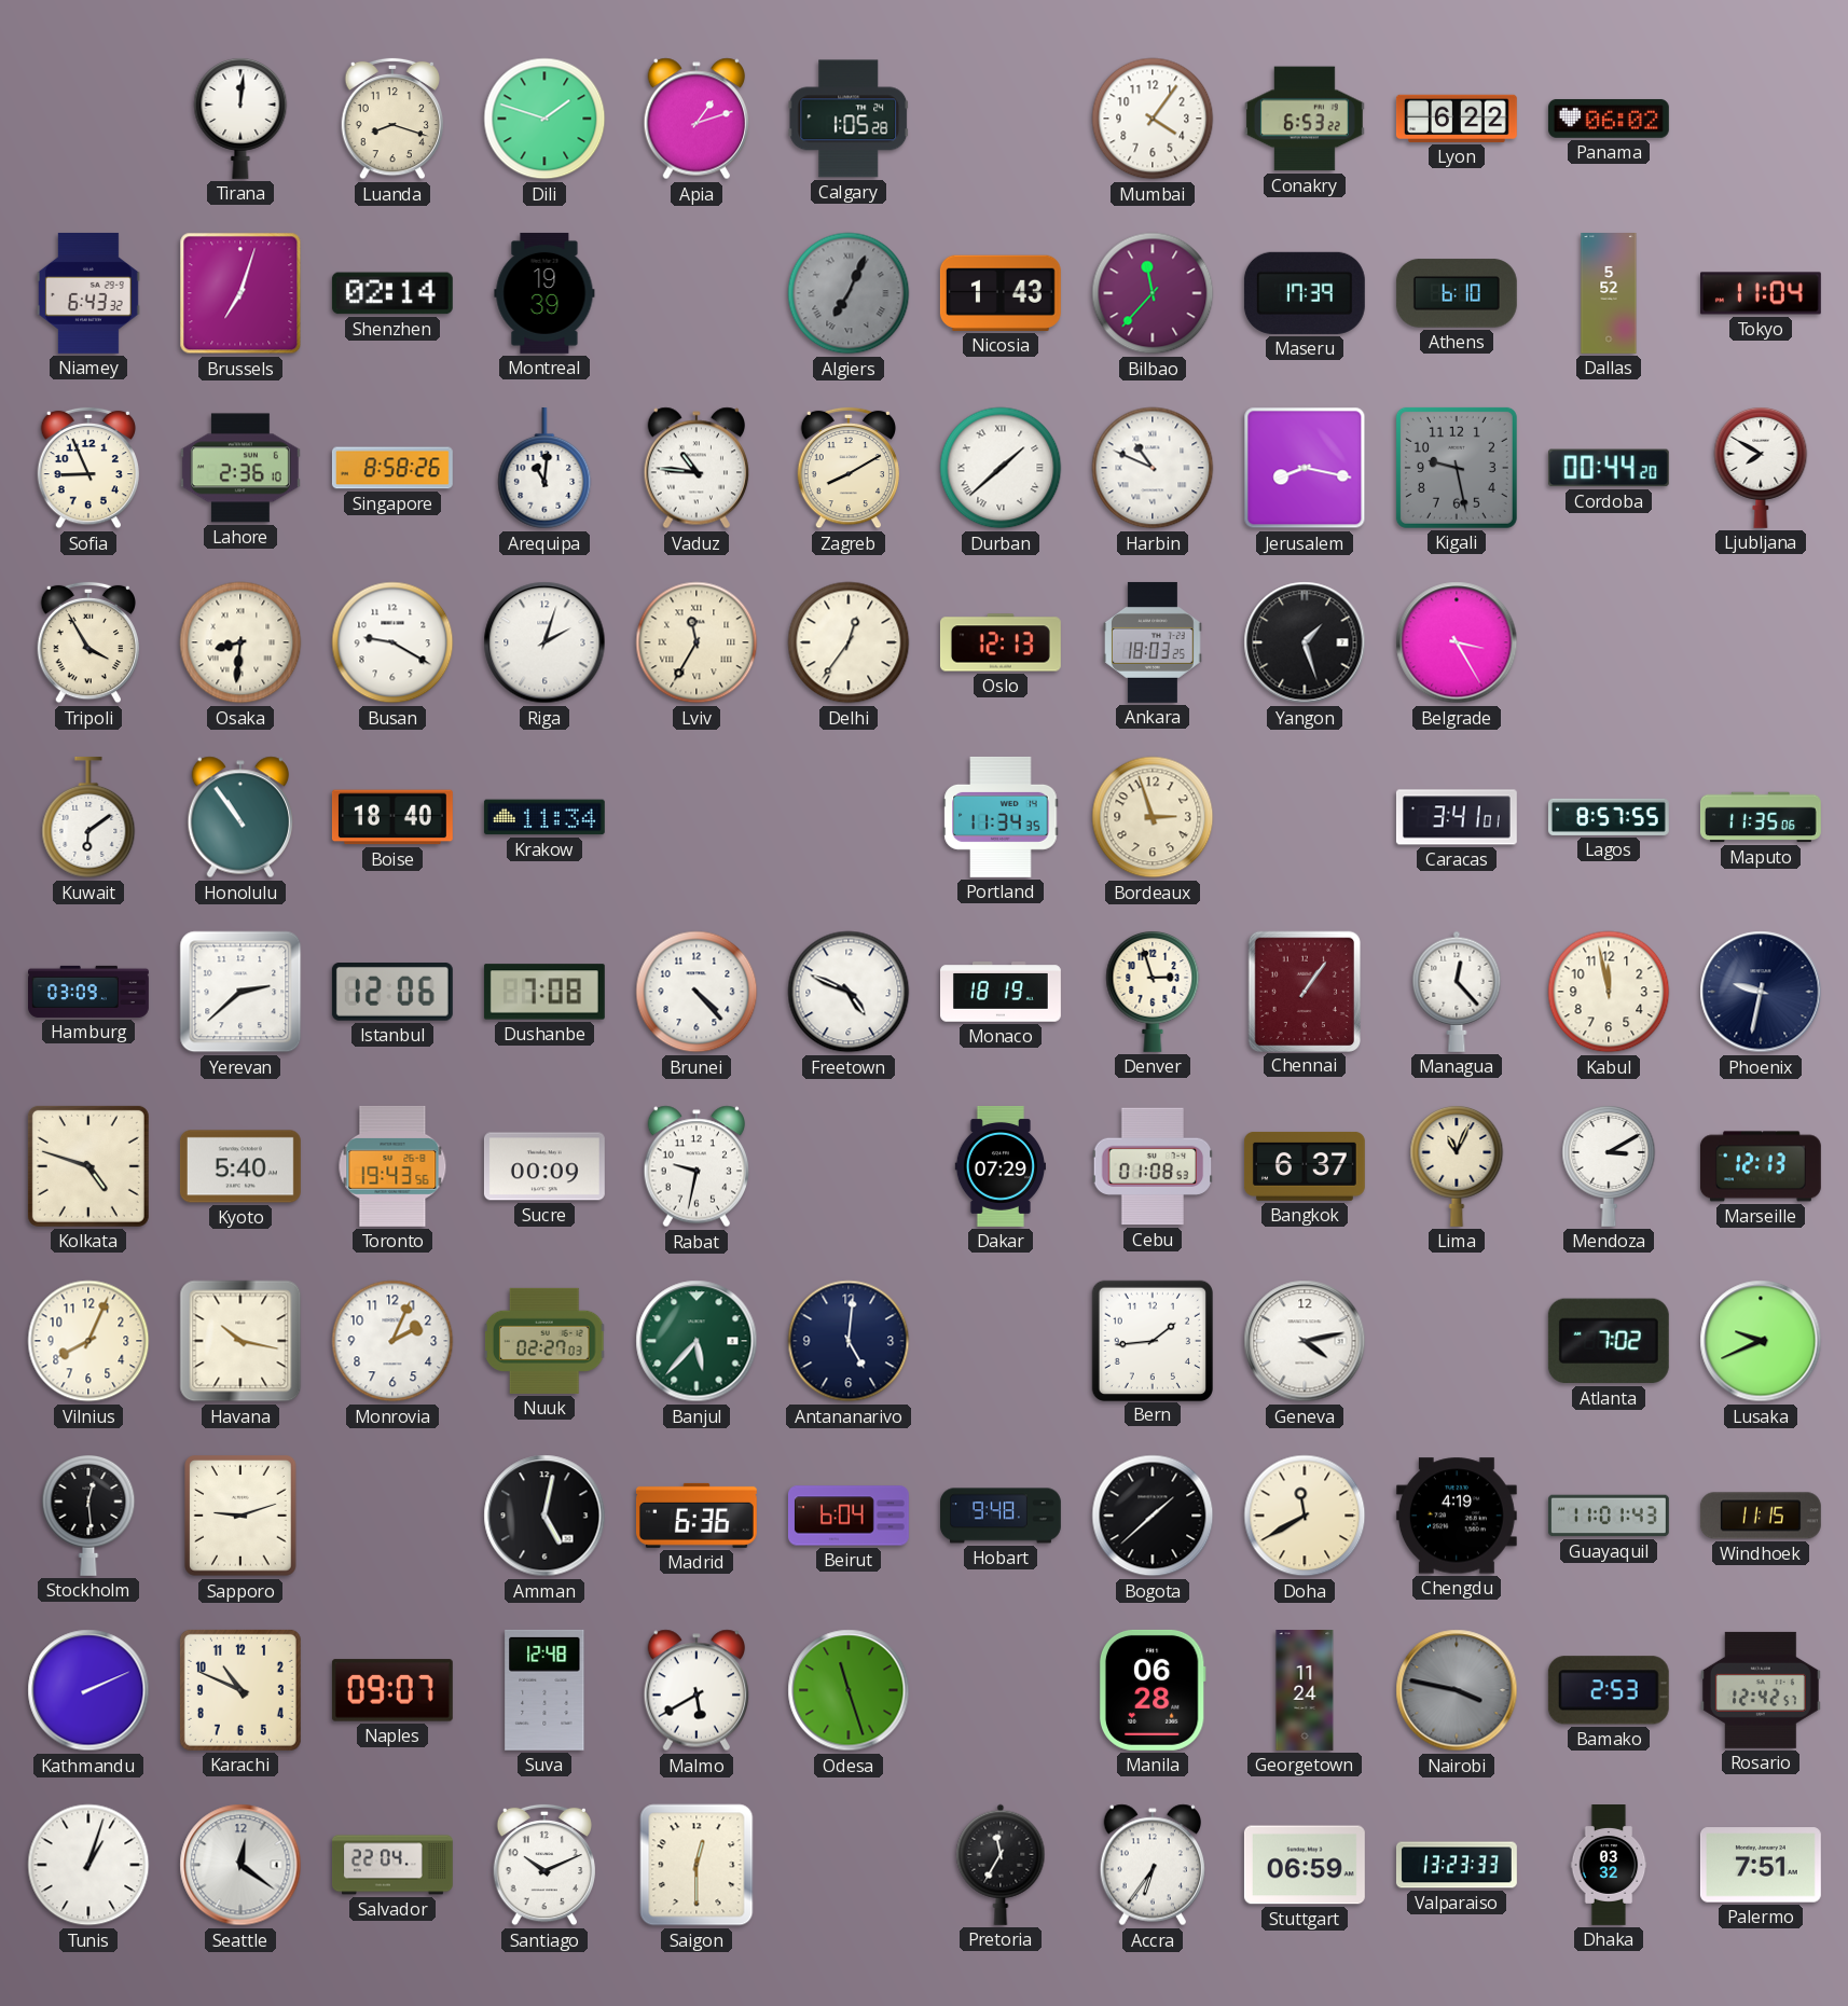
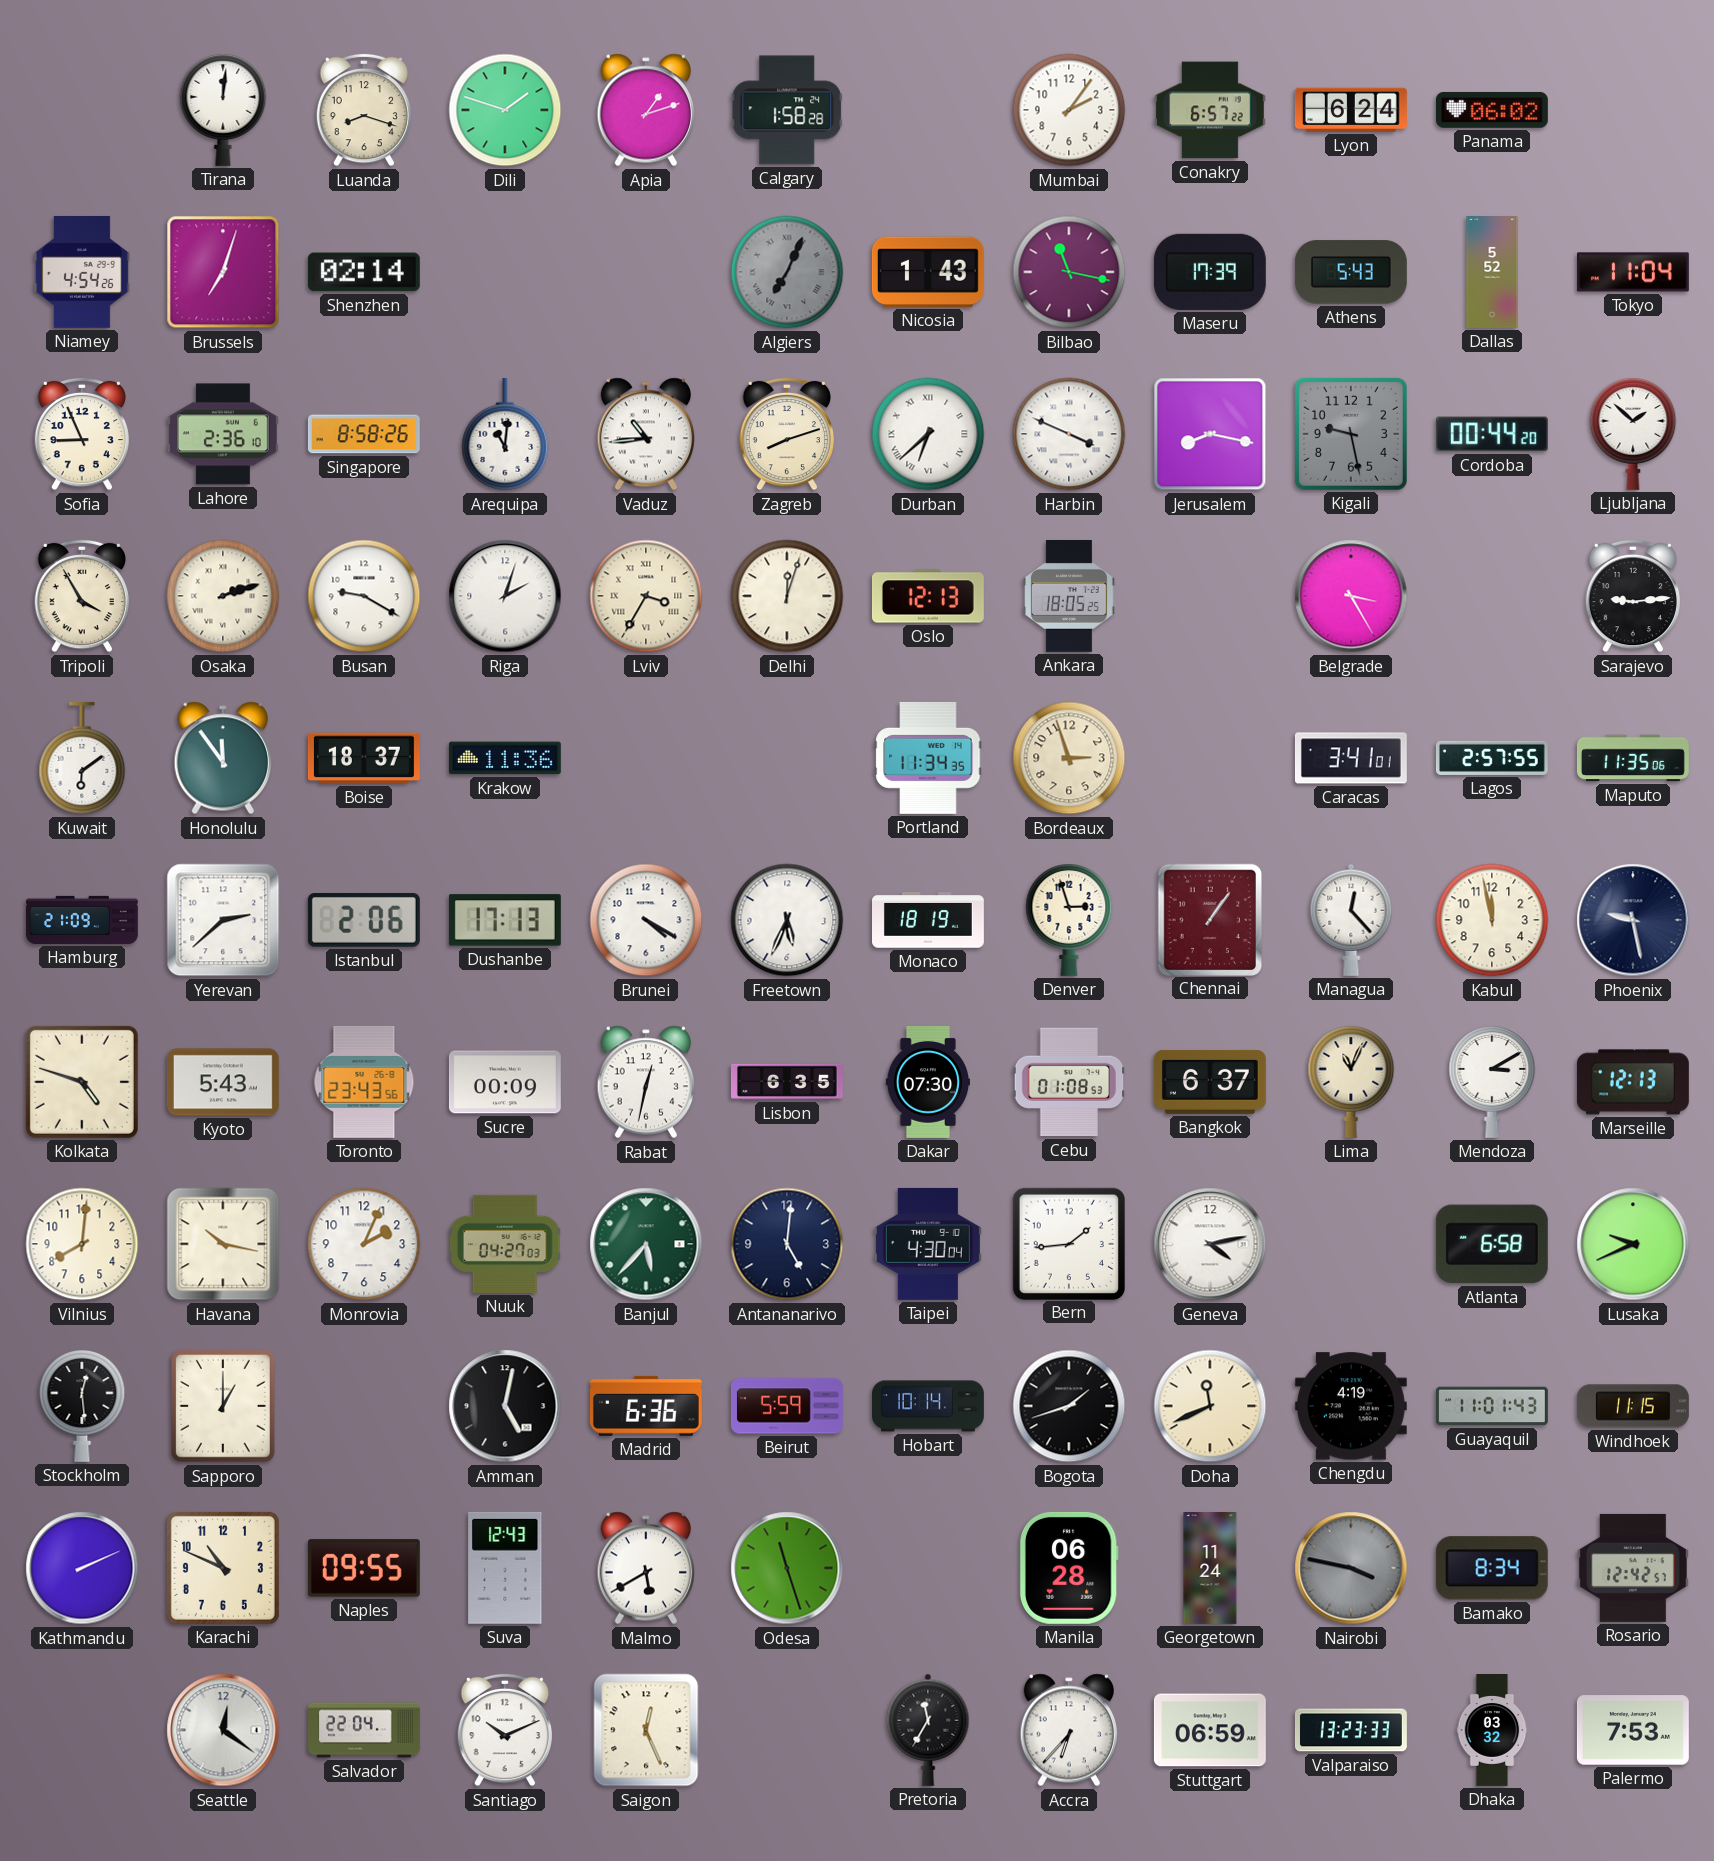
Calgary: 1:05 -> 1:58
Mumbai: 4:06 -> 2:06
Conakry: 6:53 -> 6:57
Lyon: 6:22 -> 6:24
Niamey: 6:43 -> 4:54
Montreal: 19:39 -> none
Bilbao: 11:37 -> 11:17
Athens: 6:10 -> 5:43
Vaduz: 10:46 -> 10:44
Zagreb: 8:10 -> 8:12
Durban: 1:38 -> 6:38
Harbin: 10:49 -> 3:49
Ljubljana: 7:50 -> 1:52
Osaka: 8:31 -> 2:12
Lviv: 11:35 -> 3:35
Delhi: 12:36 -> 12:03
Ankara: 18:03 -> 18:05
Yangon: 1:27 -> none
Sarajevo: none -> 9:14
Honolulu: 10:54 -> 11:54
Boise: 18:40 -> 18:37
Krakow: 11:34 -> 11:36
Lagos: 8:57 -> 2:57
Hamburg: 03:09 -> 21:09
Istanbul: 12:06 -> 2:06
Dushanbe: 7:08 -> 17:13
Brunei: 4:23 -> 4:20
Freetown: 4:49 -> 5:34
Phoenix: 9:32 -> 9:28
Kyoto: 5:40 -> 5:43
Toronto: 19:43 -> 23:43
Rabat: 9:32 -> 12:32
Lisbon: none -> 6:35
Dakar: 07:29 -> 07:30
Vilnius: 8:04 -> 8:01
Nuuk: 02:27 -> 04:27
Taipei: none -> 4:30
Atlanta: 7:02 -> 6:58
Sapporo: 9:12 -> 1:00
Beirut: 6:04 -> 5:59
Hobart: 9:48 -> 10:14
Bogota: 1:38 -> 1:42
Doha: 11:40 -> 11:41
Naples: 09:07 -> 09:55
Suva: 12:48 -> 12:43
Bamako: 2:53 -> 8:34
Tunis: 1:03 -> none
Saigon: 12:30 -> 12:26
Accra: 6:36 -> 6:37
Palermo: 7:51 -> 7:53
